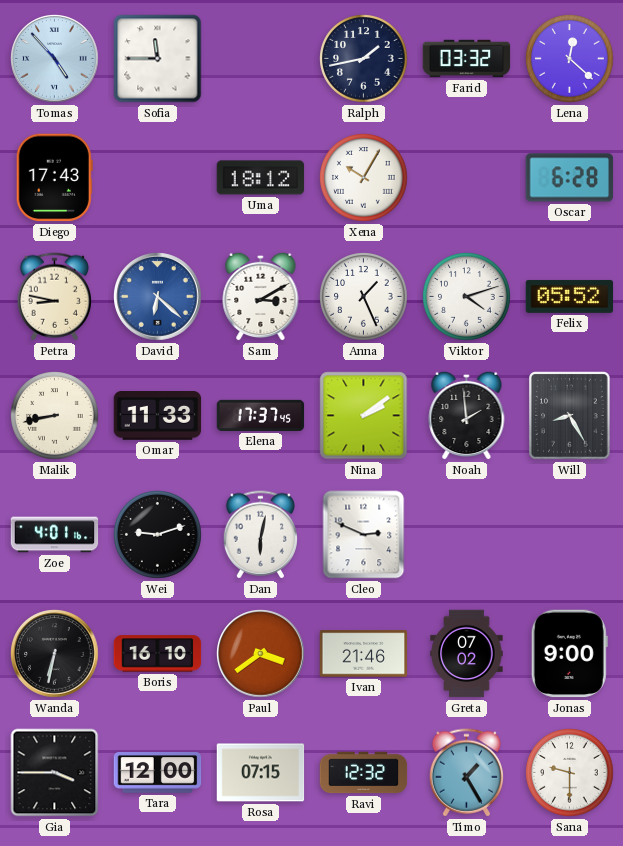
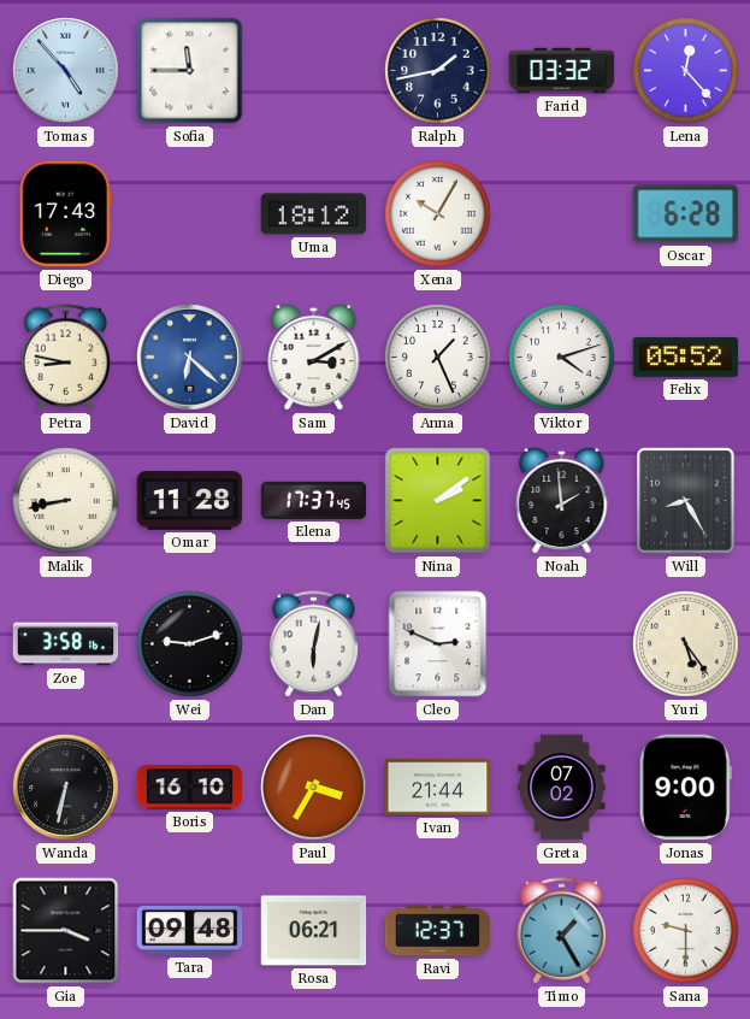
Lena: 12:22 -> 12:23
Omar: 11:33 -> 11:28
Zoe: 4:01 -> 3:58
Yuri: none -> 5:24
Paul: 3:39 -> 3:35
Ivan: 21:46 -> 21:44
Tara: 12:00 -> 09:48
Rosa: 07:15 -> 06:21
Ravi: 12:32 -> 12:37
